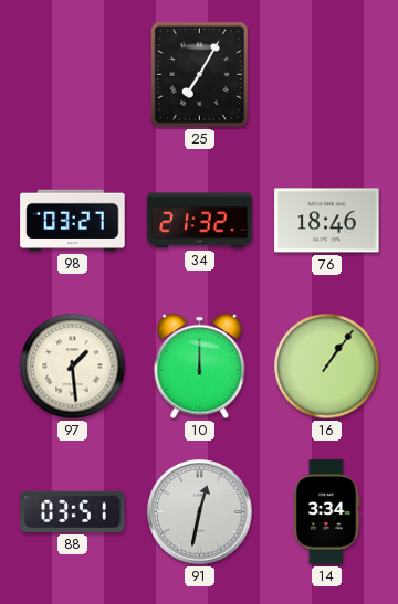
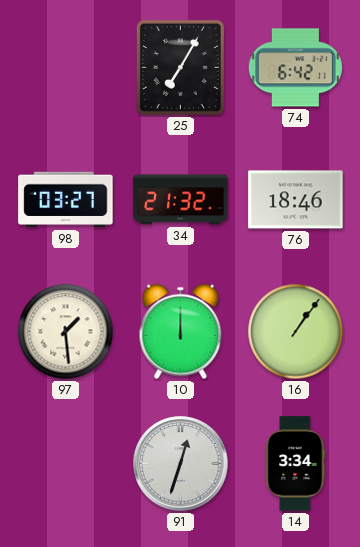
74: none -> 6:42
88: 03:51 -> none
91: 12:32 -> 12:33
